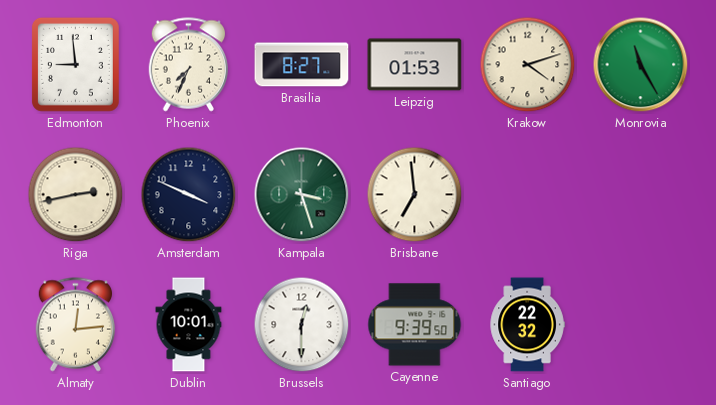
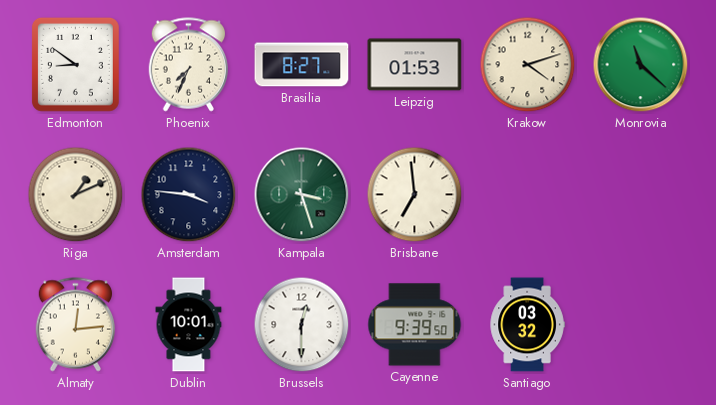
Edmonton: 8:59 -> 8:51
Monrovia: 11:25 -> 11:22
Riga: 2:43 -> 1:11
Amsterdam: 3:49 -> 3:46
Santiago: 22:32 -> 03:32
